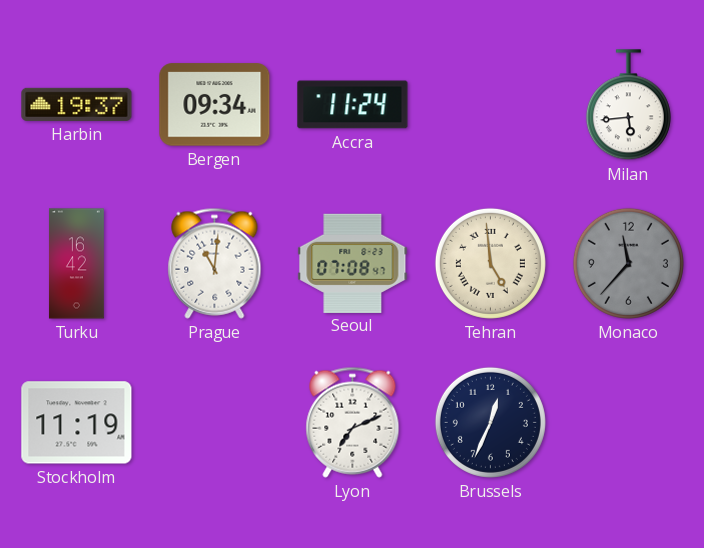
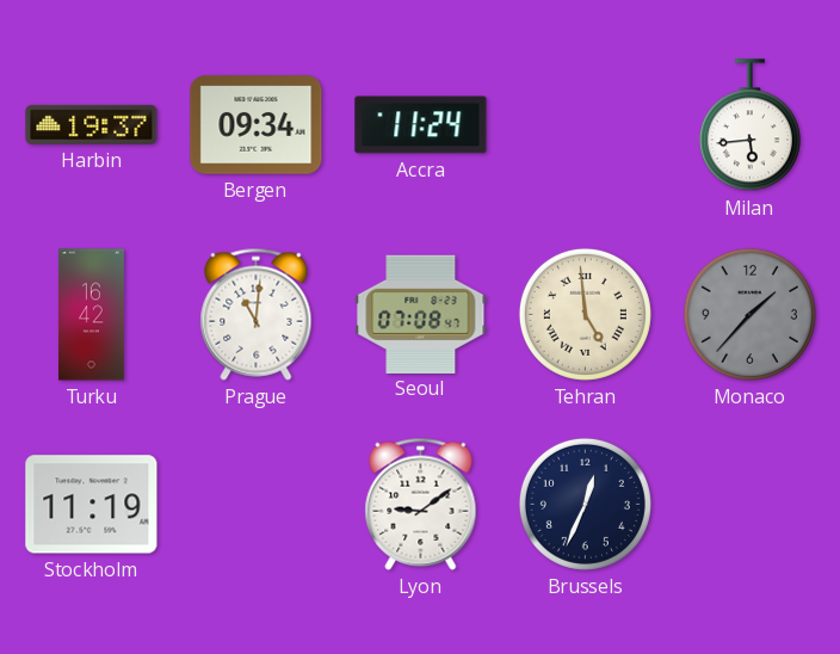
Monaco: 11:37 -> 1:37
Lyon: 7:11 -> 9:09
